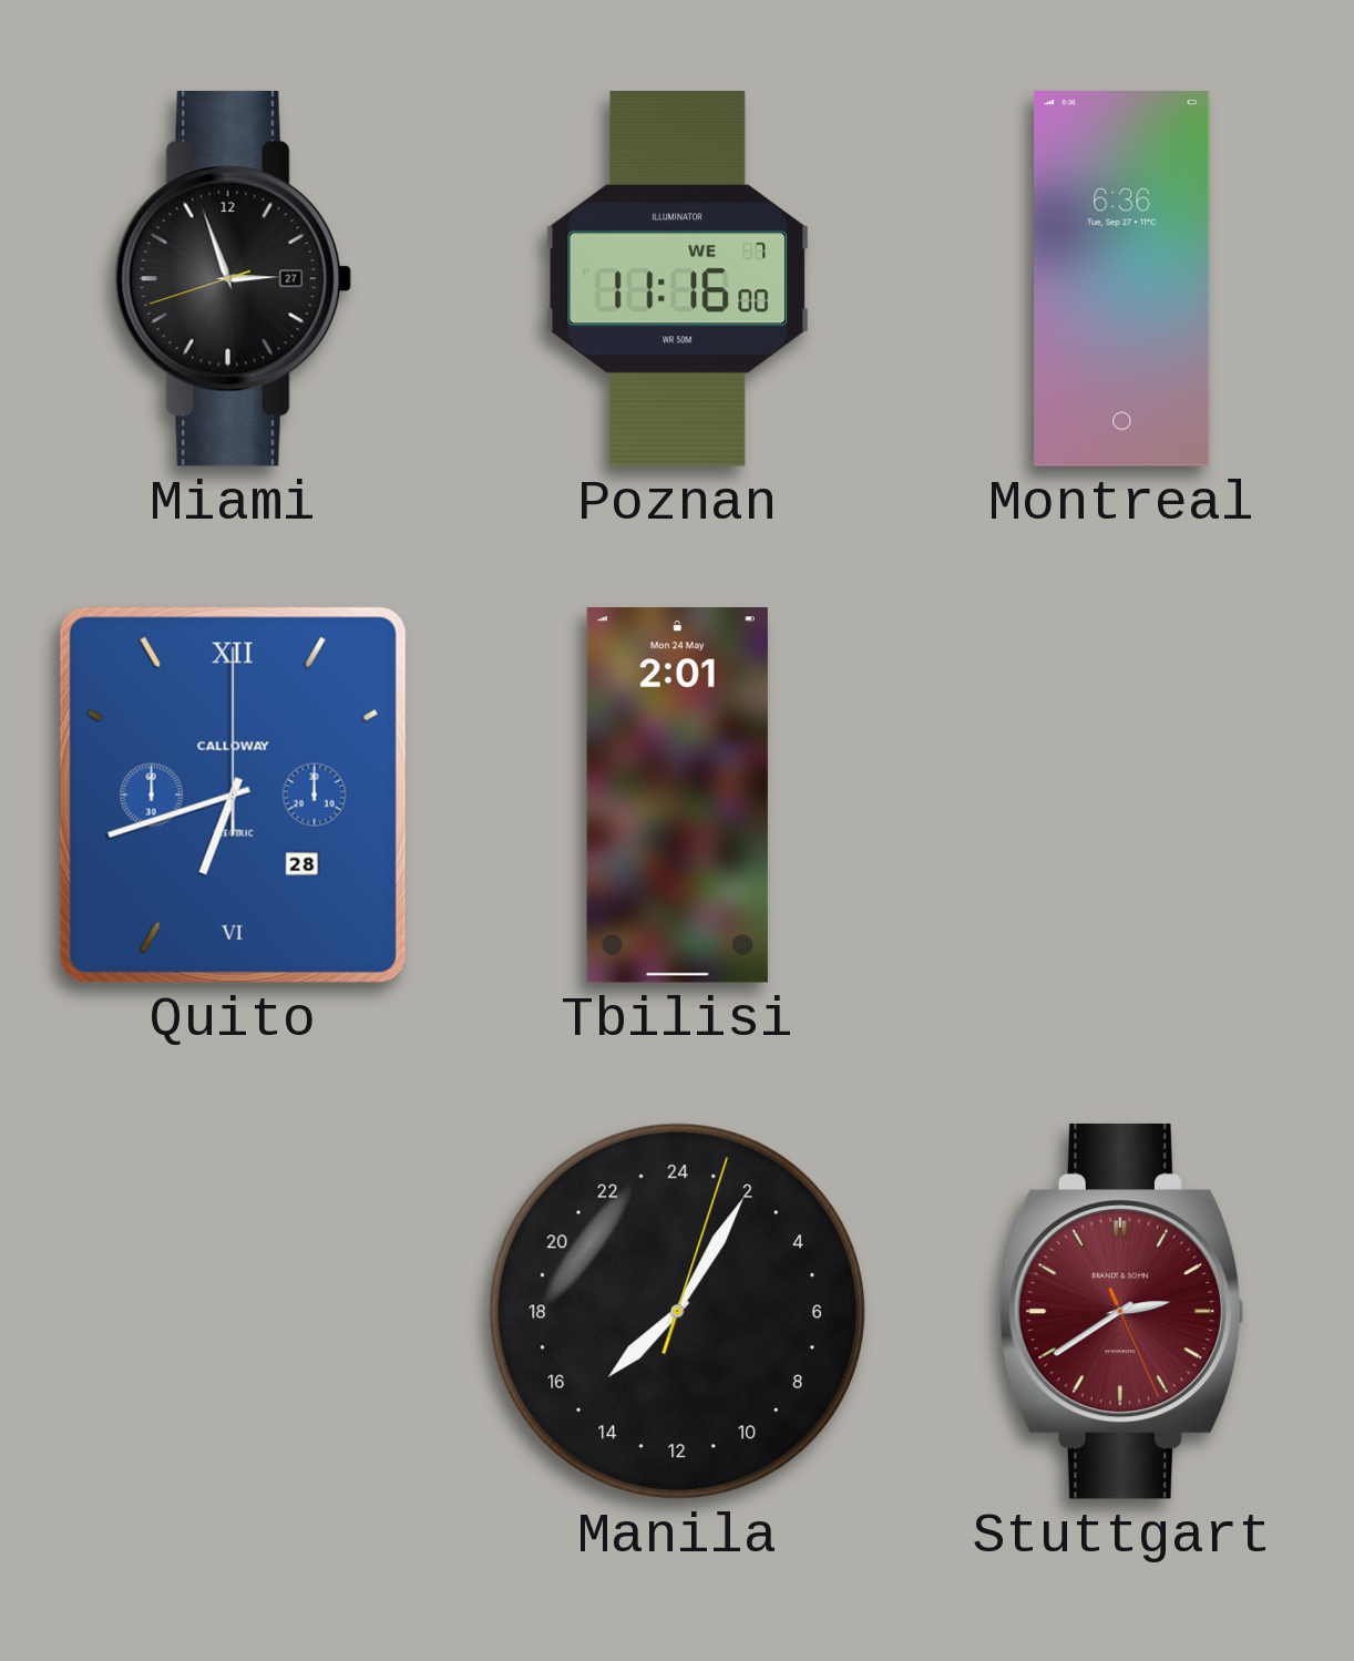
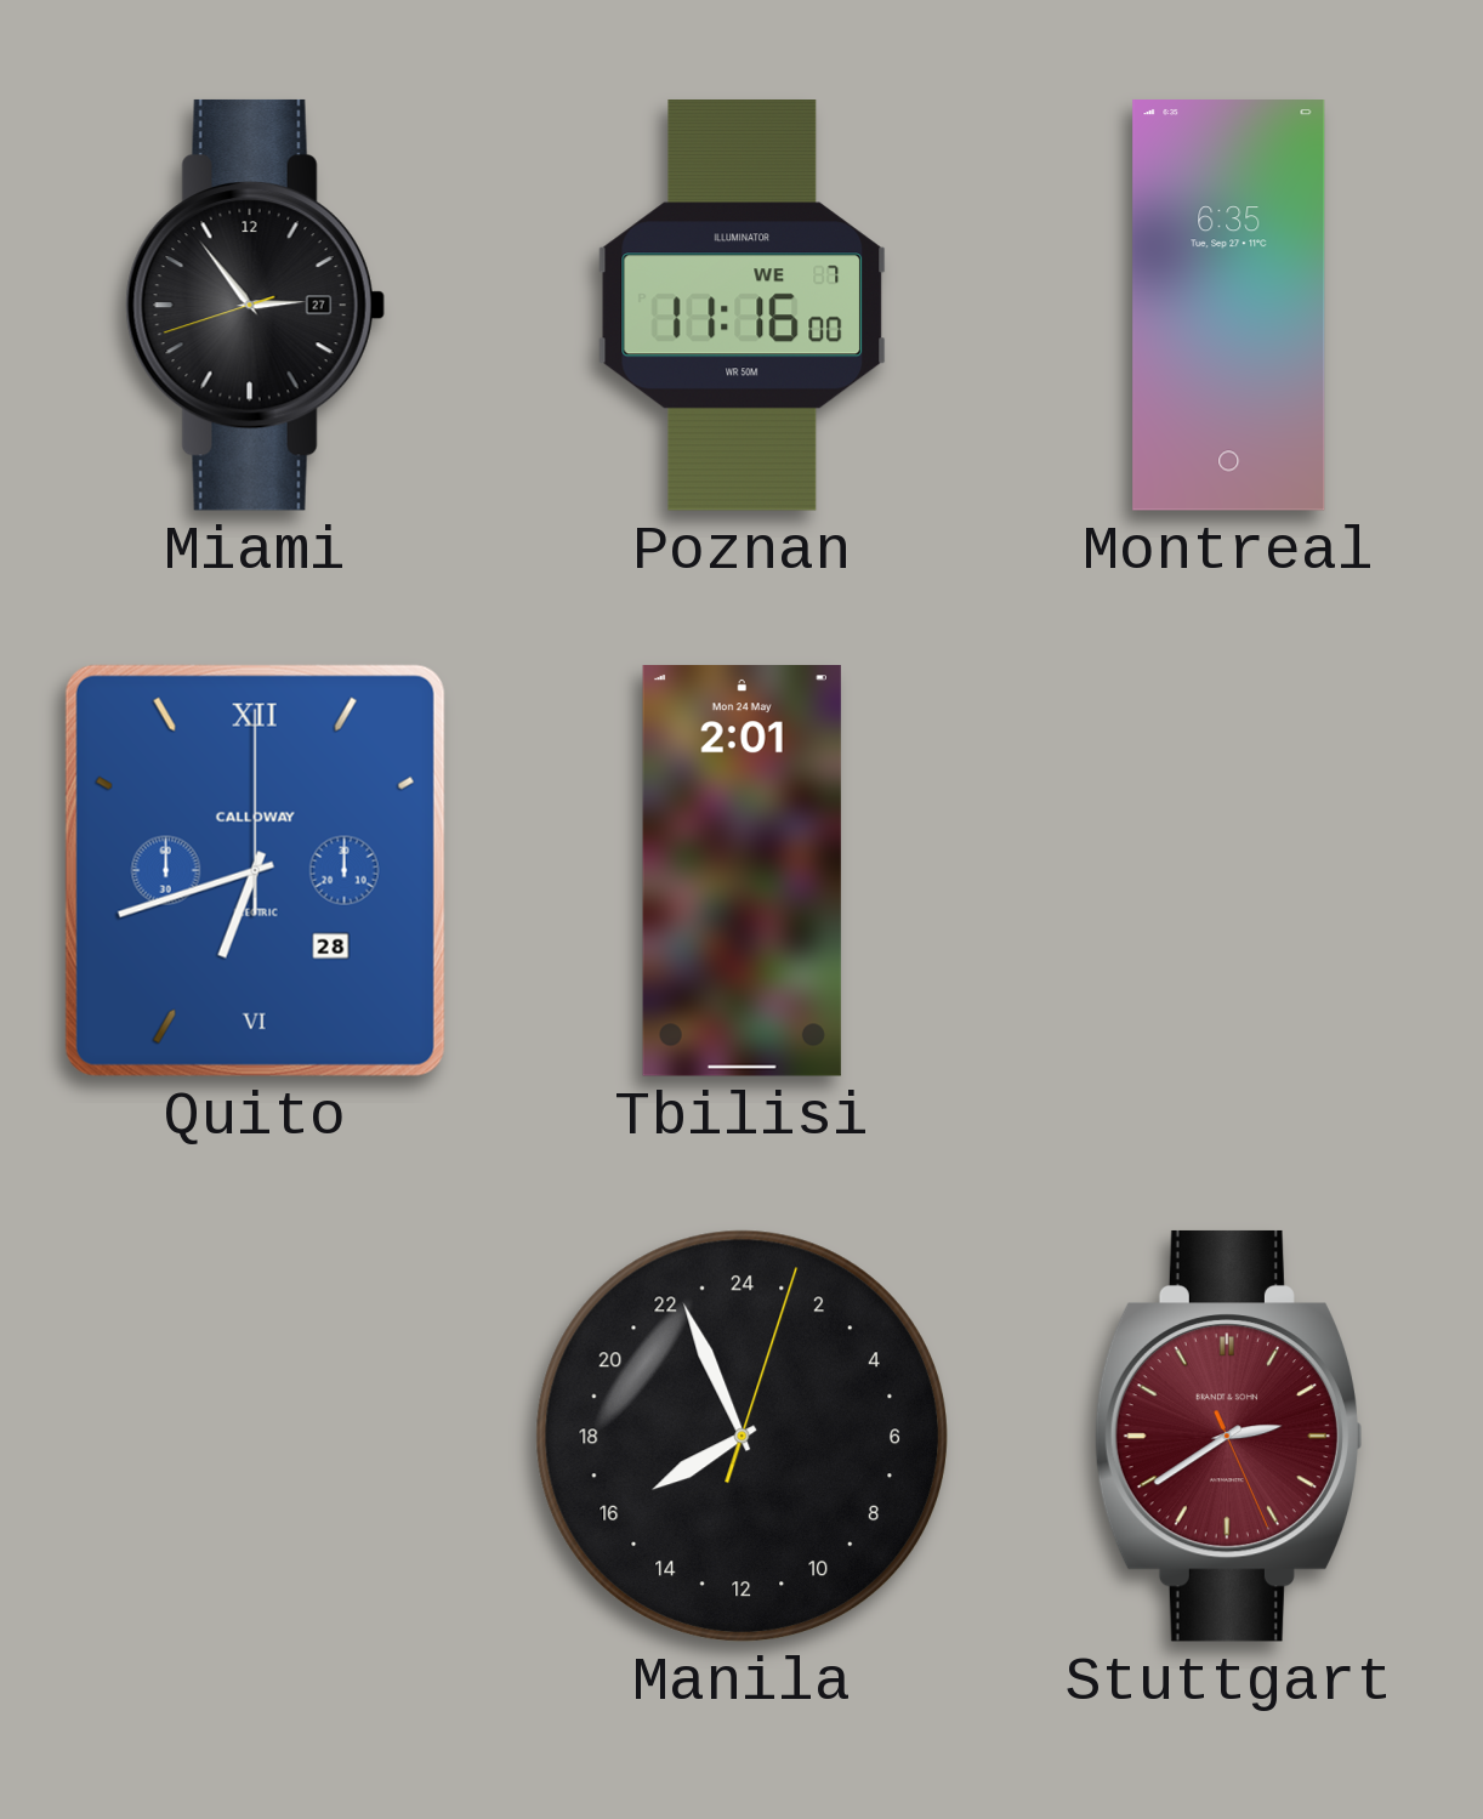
Miami: 2:56 -> 2:53
Montreal: 6:36 -> 6:35
Manila: 15:05 -> 15:56
